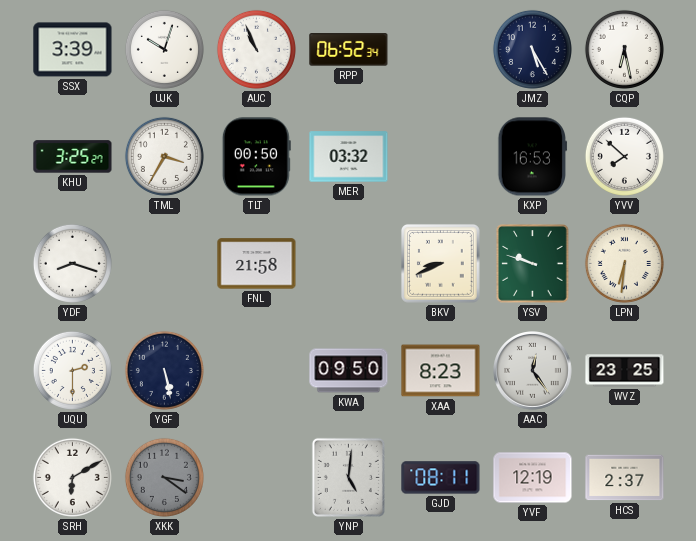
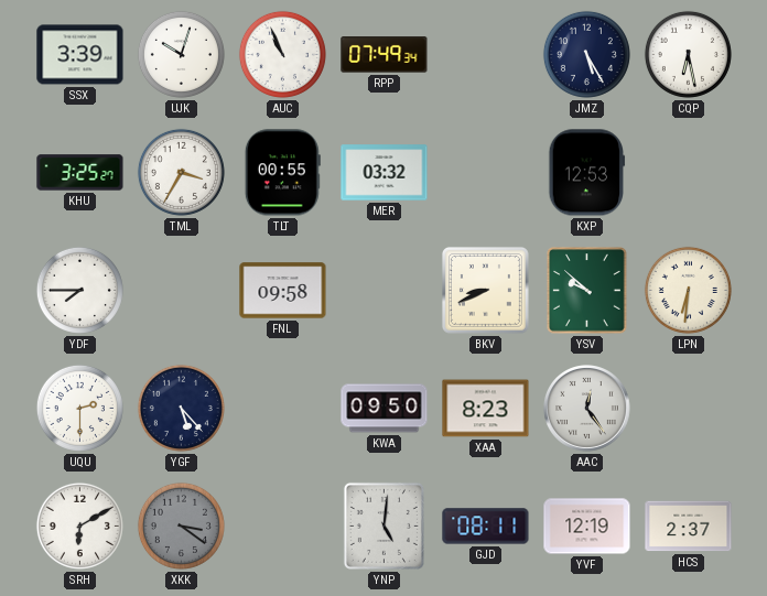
RPP: 06:52 -> 07:49
TLT: 00:50 -> 00:55
KXP: 16:53 -> 12:53
YVV: 7:52 -> none
YDF: 8:18 -> 7:45
FNL: 21:58 -> 09:58
YSV: 9:48 -> 9:52
YGF: 5:28 -> 5:23
WVZ: 23:25 -> none
